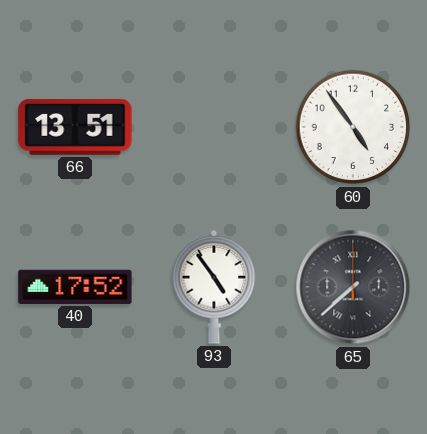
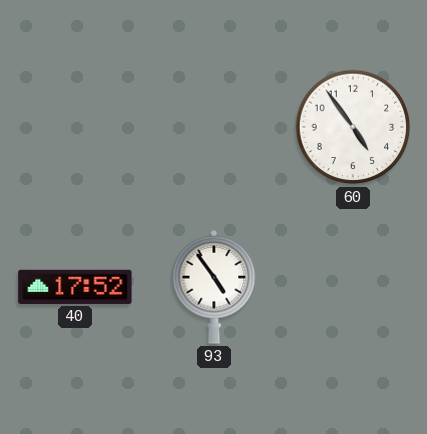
66: 13:51 -> none
65: 7:38 -> none
